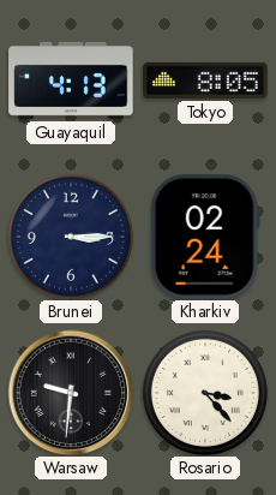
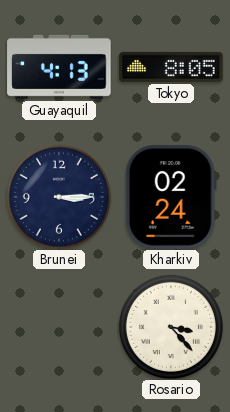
Warsaw: 9:31 -> none
